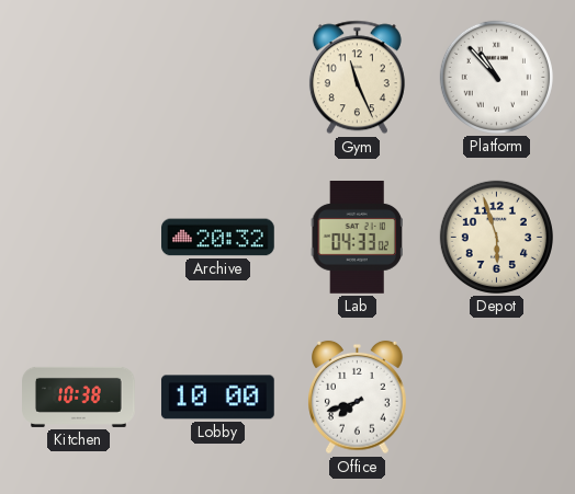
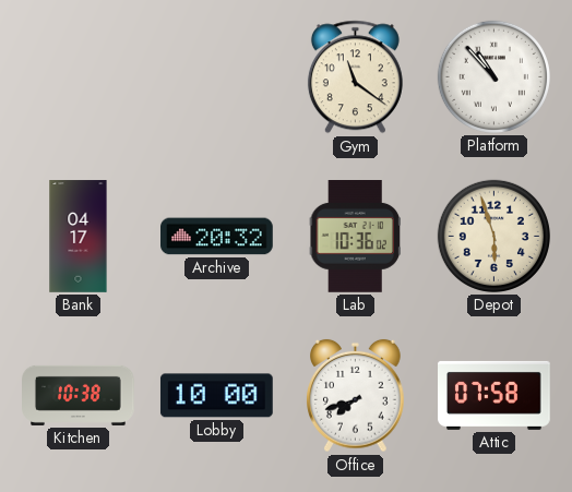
Gym: 11:26 -> 11:21
Bank: none -> 04:17
Lab: 04:33 -> 10:36
Attic: none -> 07:58
